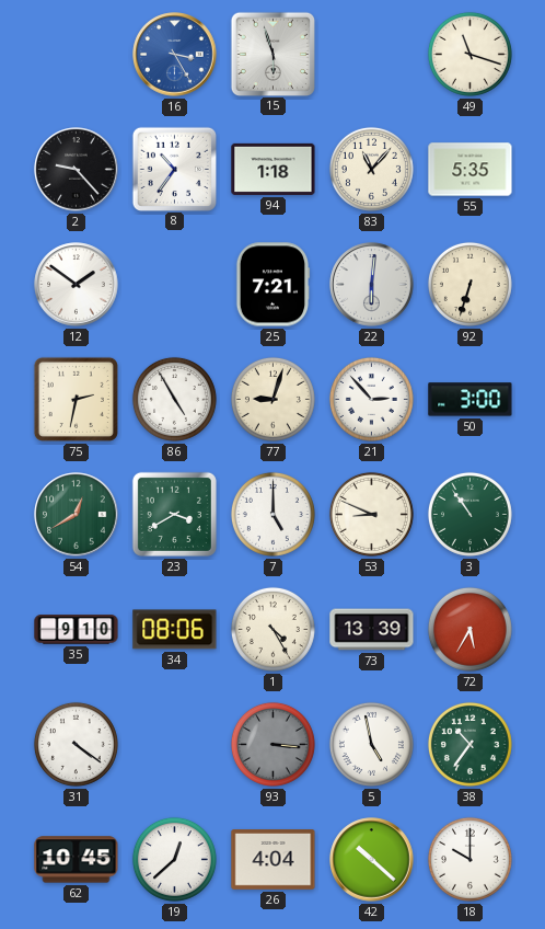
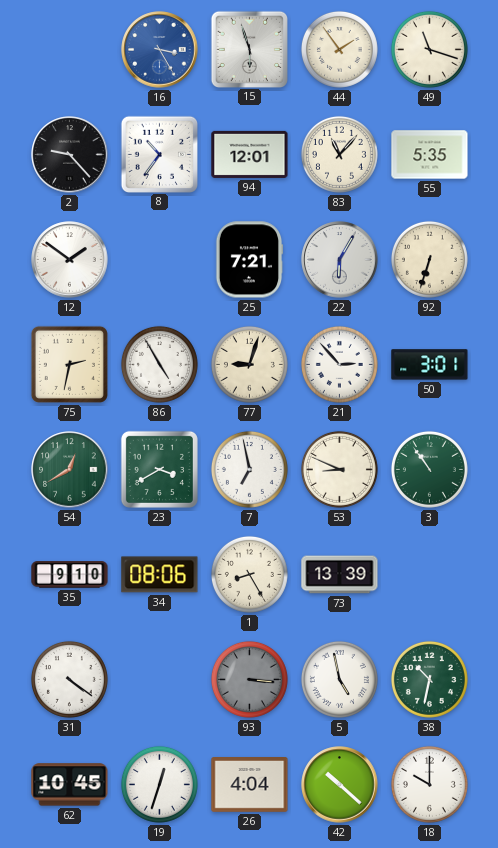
44: none -> 1:54
94: 1:18 -> 12:01
22: 6:01 -> 6:05
50: 3:00 -> 3:01
7: 5:00 -> 6:58
1: 4:25 -> 8:25
72: 5:35 -> none
38: 10:36 -> 10:32
19: 12:38 -> 12:33
